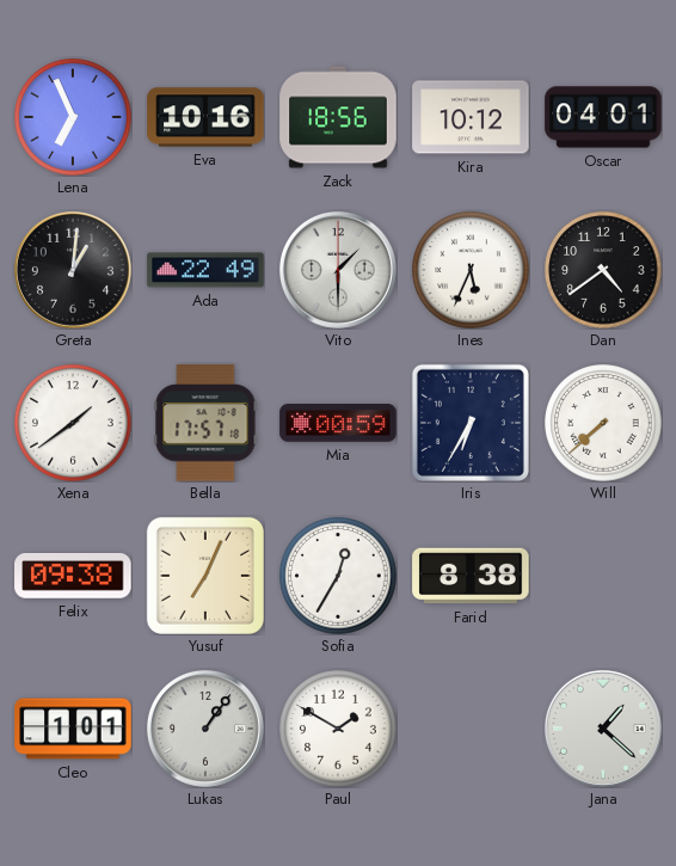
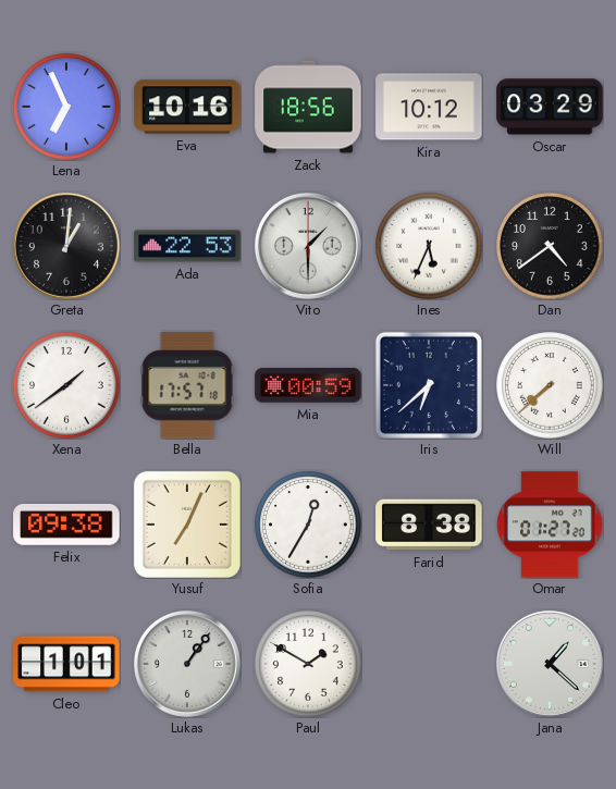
Oscar: 04:01 -> 03:29
Ada: 22:49 -> 22:53
Iris: 6:35 -> 6:38
Omar: none -> 01:27
